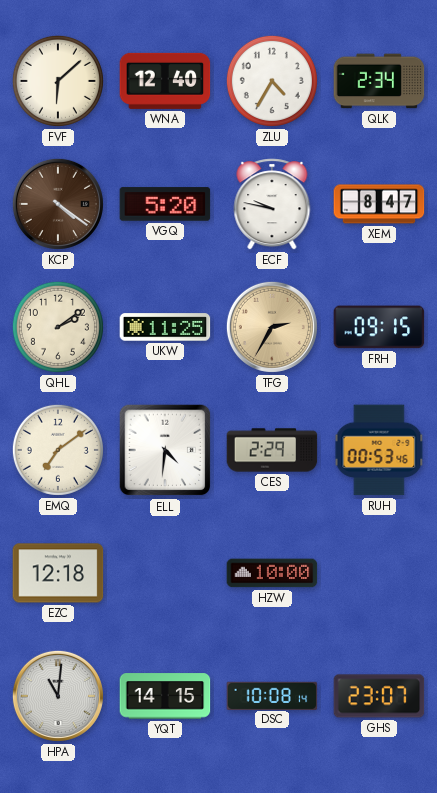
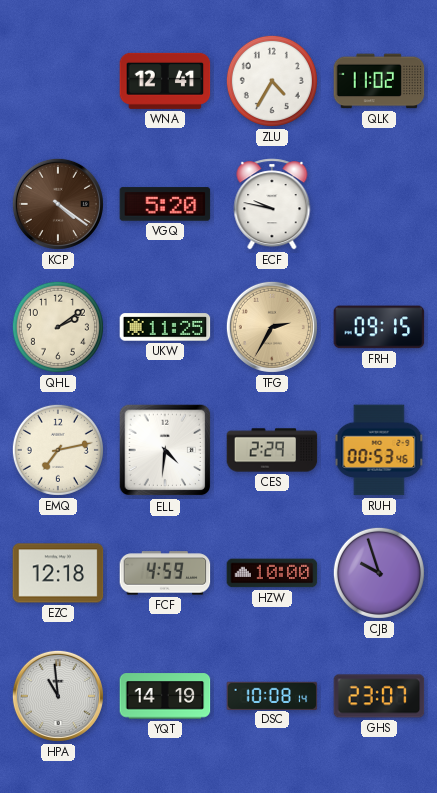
FVF: 6:08 -> none
WNA: 12:40 -> 12:41
QLK: 2:34 -> 11:02
XEM: 8:47 -> none
EMQ: 7:09 -> 7:13
FCF: none -> 4:59
CJB: none -> 9:57
HPA: 11:01 -> 10:59
YQT: 14:15 -> 14:19
